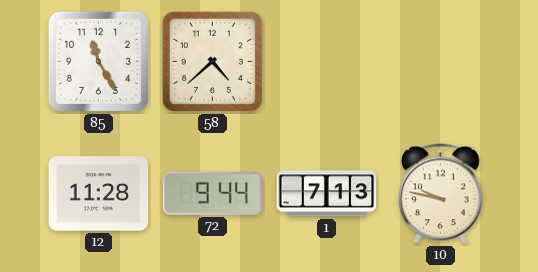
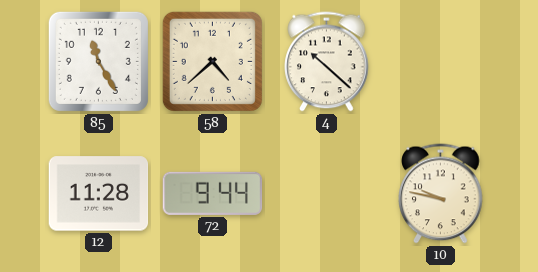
4: none -> 10:22
1: 7:13 -> none
